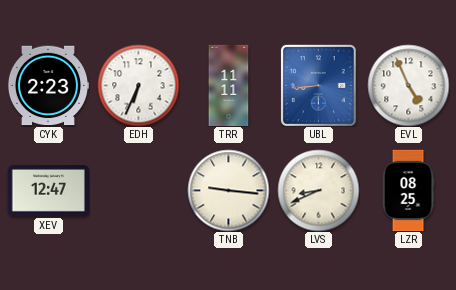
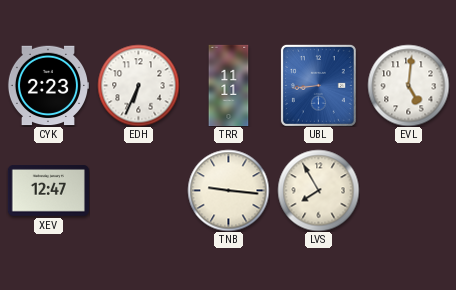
EVL: 4:56 -> 5:01
LVS: 8:41 -> 7:55
LZR: 08:25 -> none
